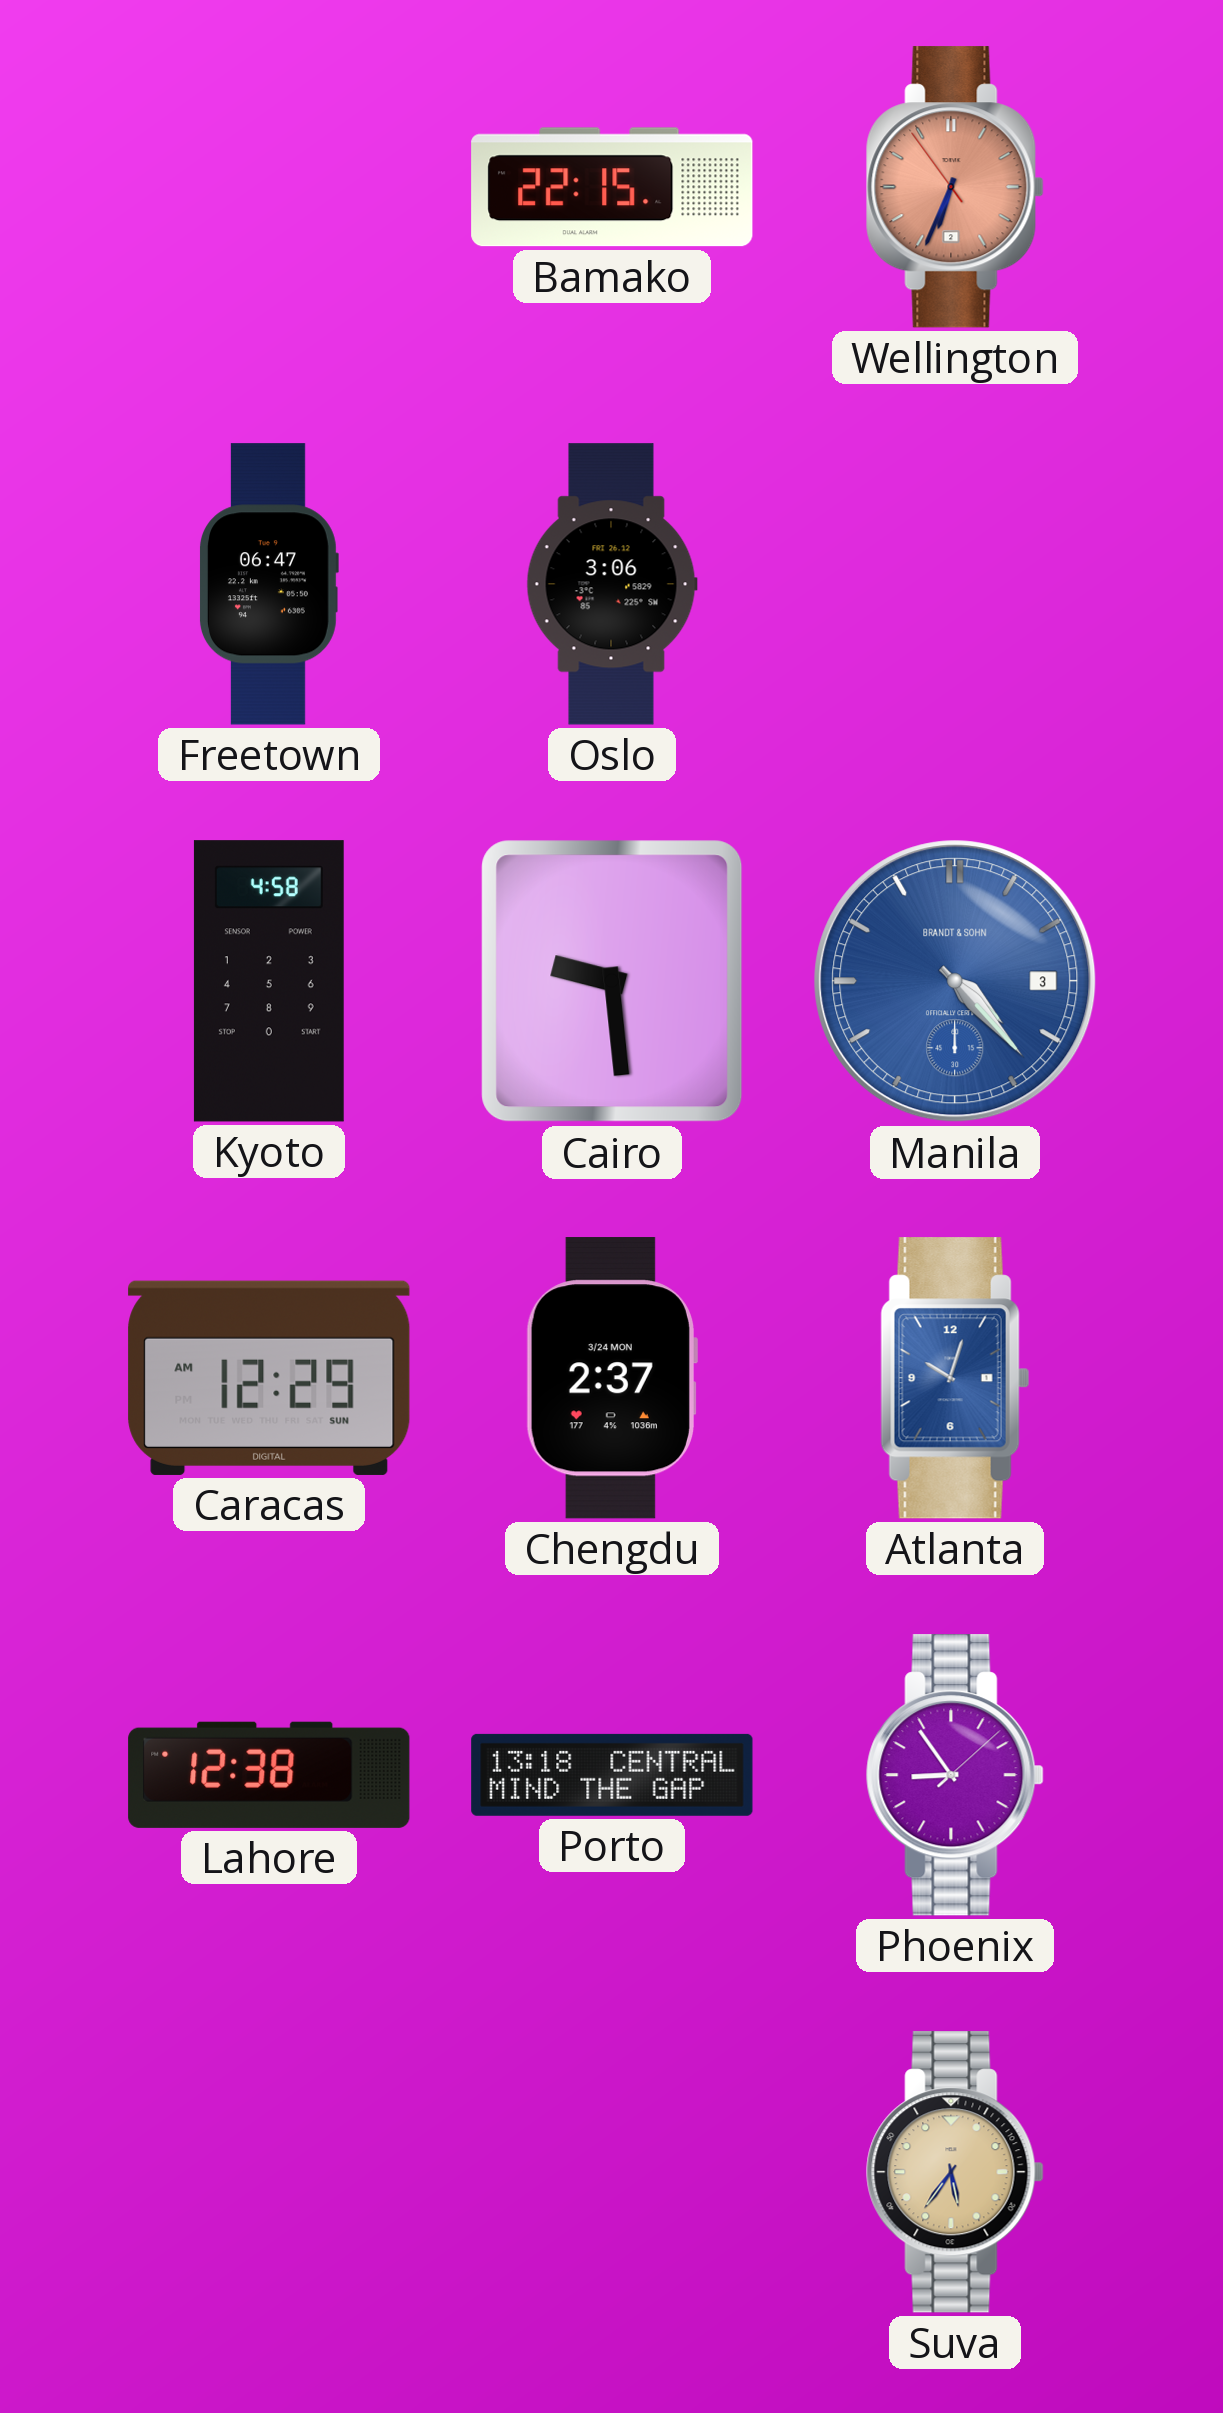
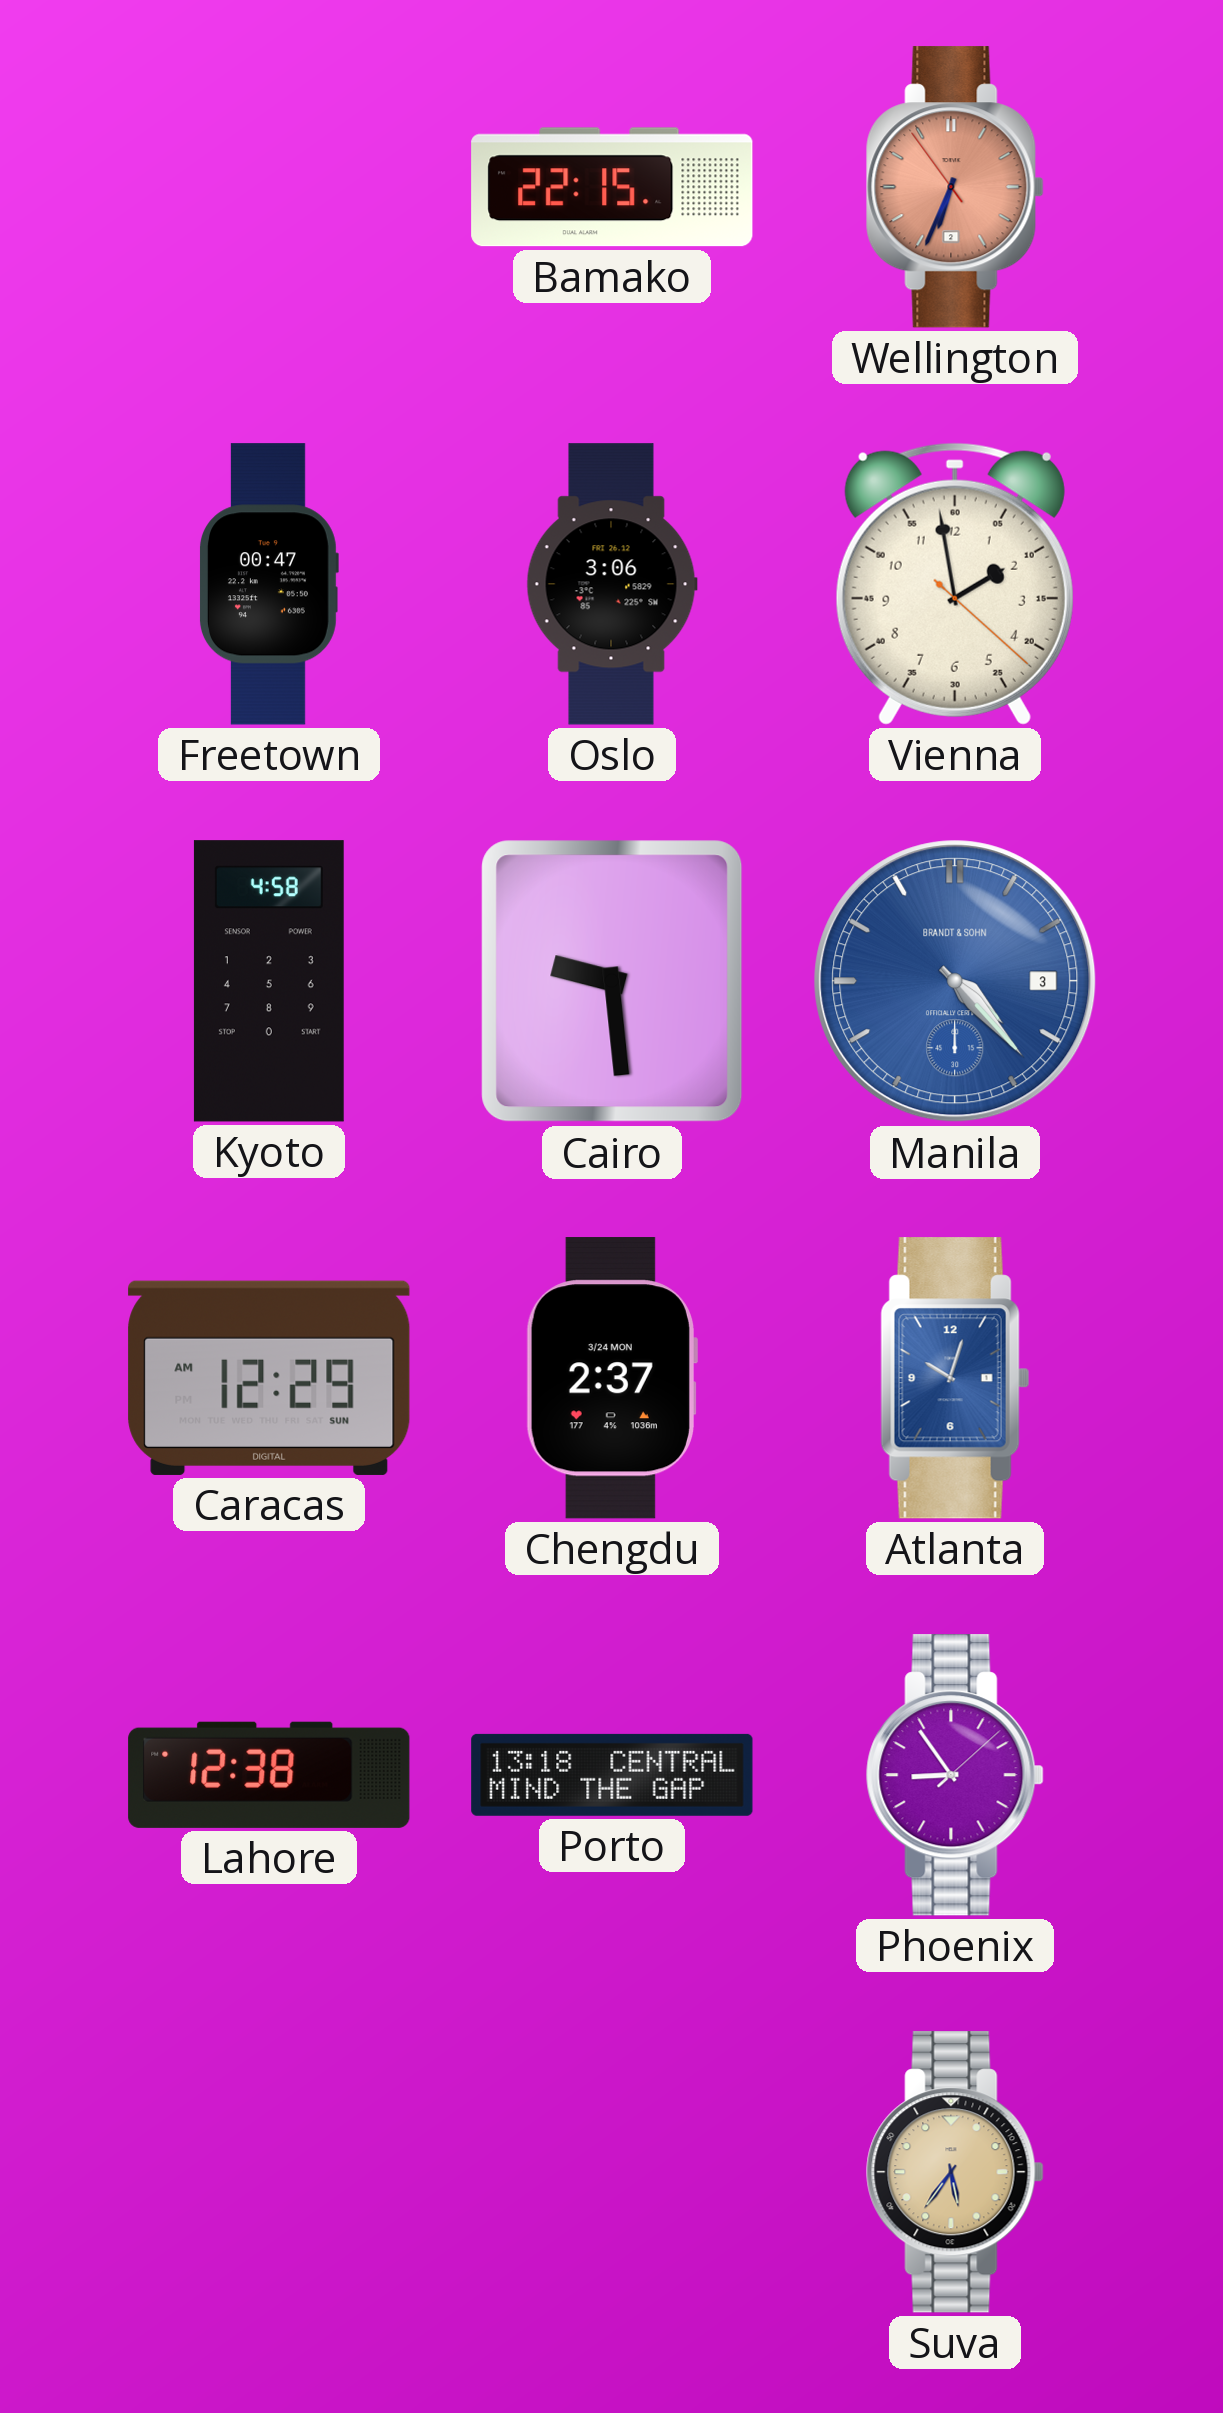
Freetown: 06:47 -> 00:47
Vienna: none -> 1:58
